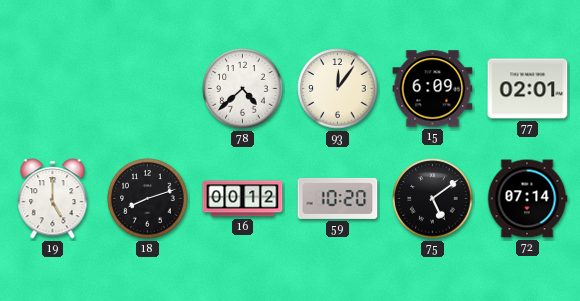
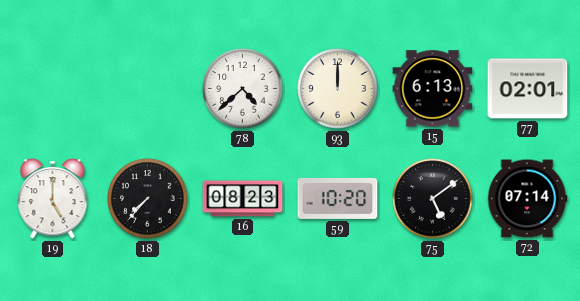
93: 12:06 -> 12:00
15: 6:09 -> 6:13
18: 8:12 -> 7:37
16: 00:12 -> 08:23
